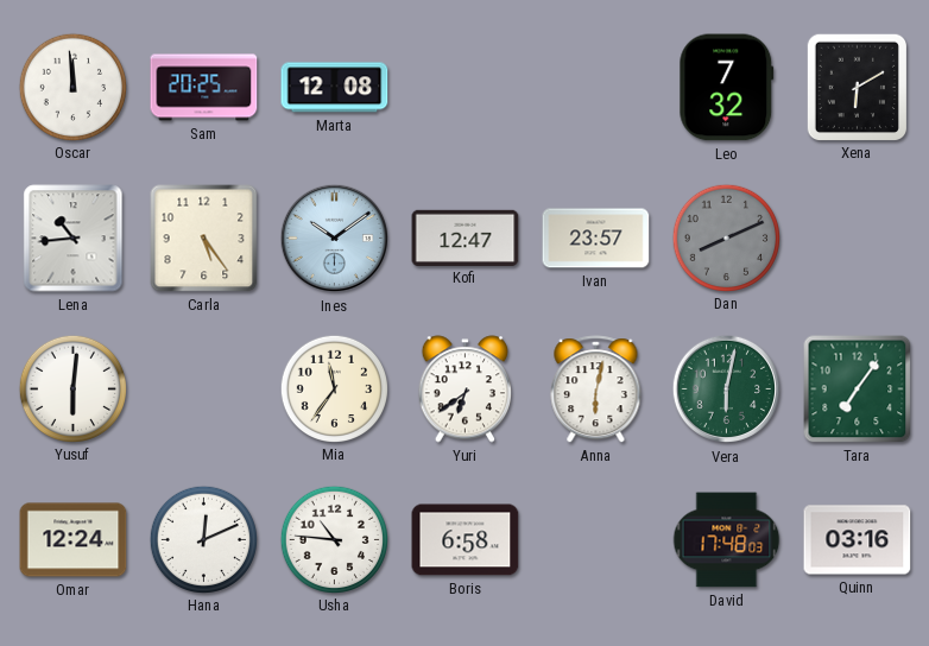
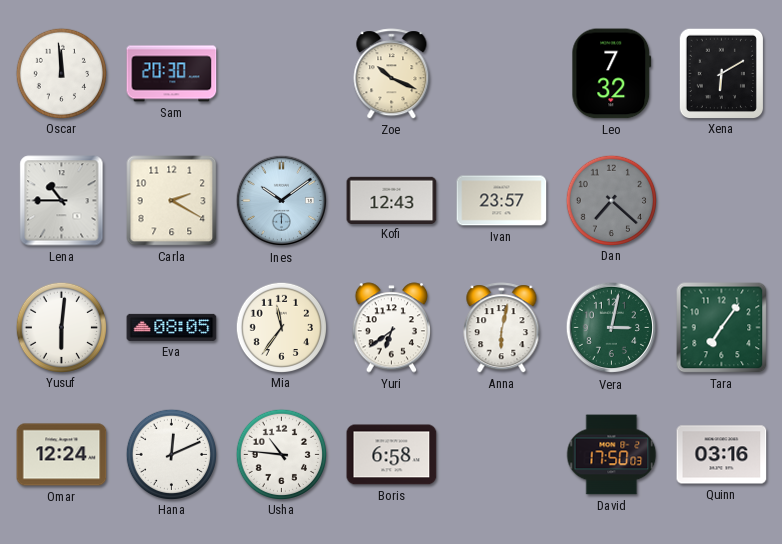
Sam: 20:25 -> 20:30
Marta: 12:08 -> none
Zoe: none -> 10:19
Lena: 10:44 -> 10:45
Carla: 5:24 -> 2:20
Kofi: 12:47 -> 12:43
Dan: 8:11 -> 7:22
Eva: none -> 08:05
Vera: 6:02 -> 3:02
David: 17:48 -> 17:50
